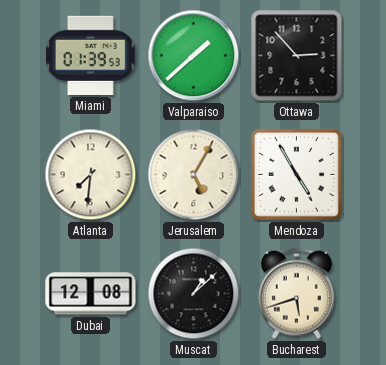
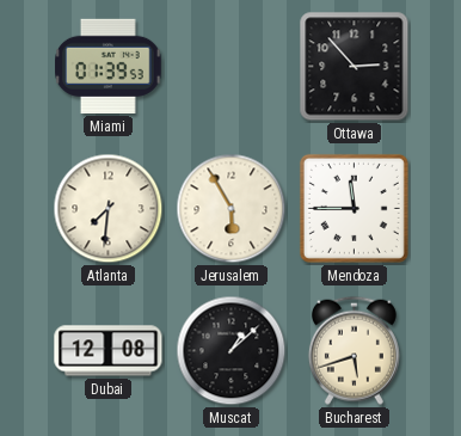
Valparaiso: 1:38 -> none
Jerusalem: 5:05 -> 5:55
Mendoza: 4:55 -> 11:45
